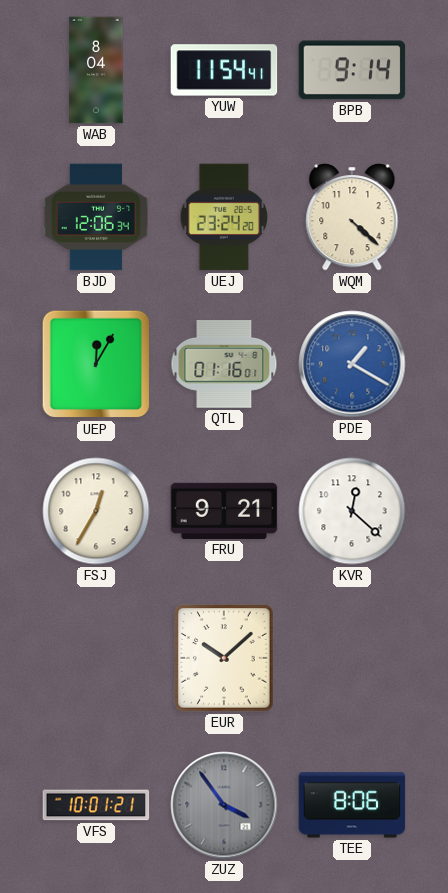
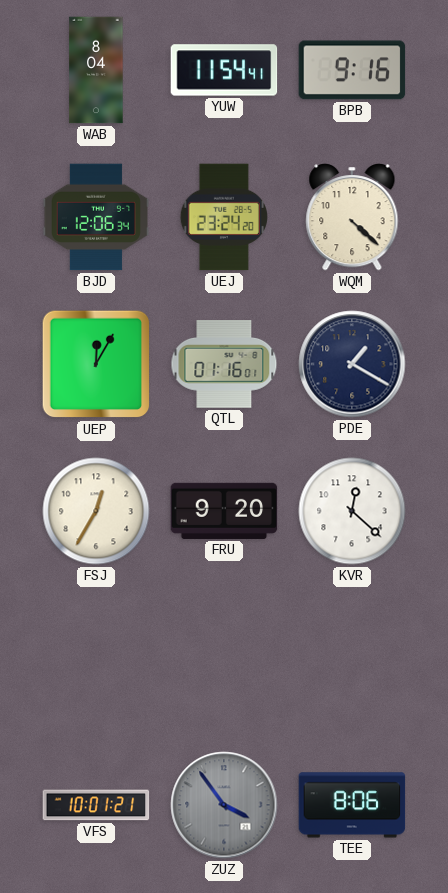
BPB: 9:14 -> 9:16
PDE dial: blue -> navy
FRU: 9:21 -> 9:20
EUR: 10:08 -> none
